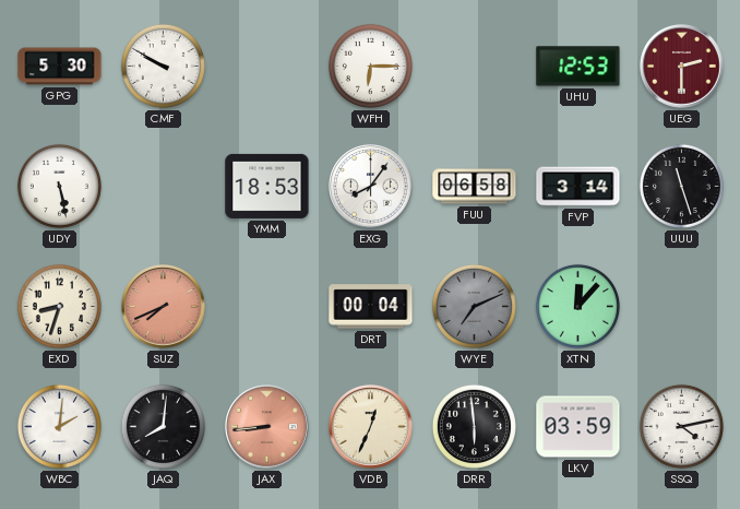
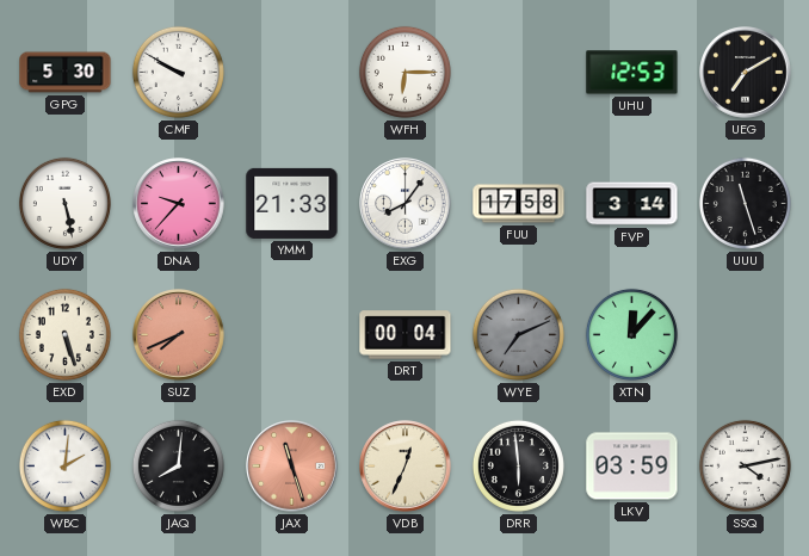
UEG: 2:30 -> 7:10
UEG dial: burgundy -> black
DNA: none -> 9:37
YMM: 18:53 -> 21:33
FUU: 06:58 -> 17:58
EXD: 8:33 -> 5:27
JAX: 8:44 -> 11:27
